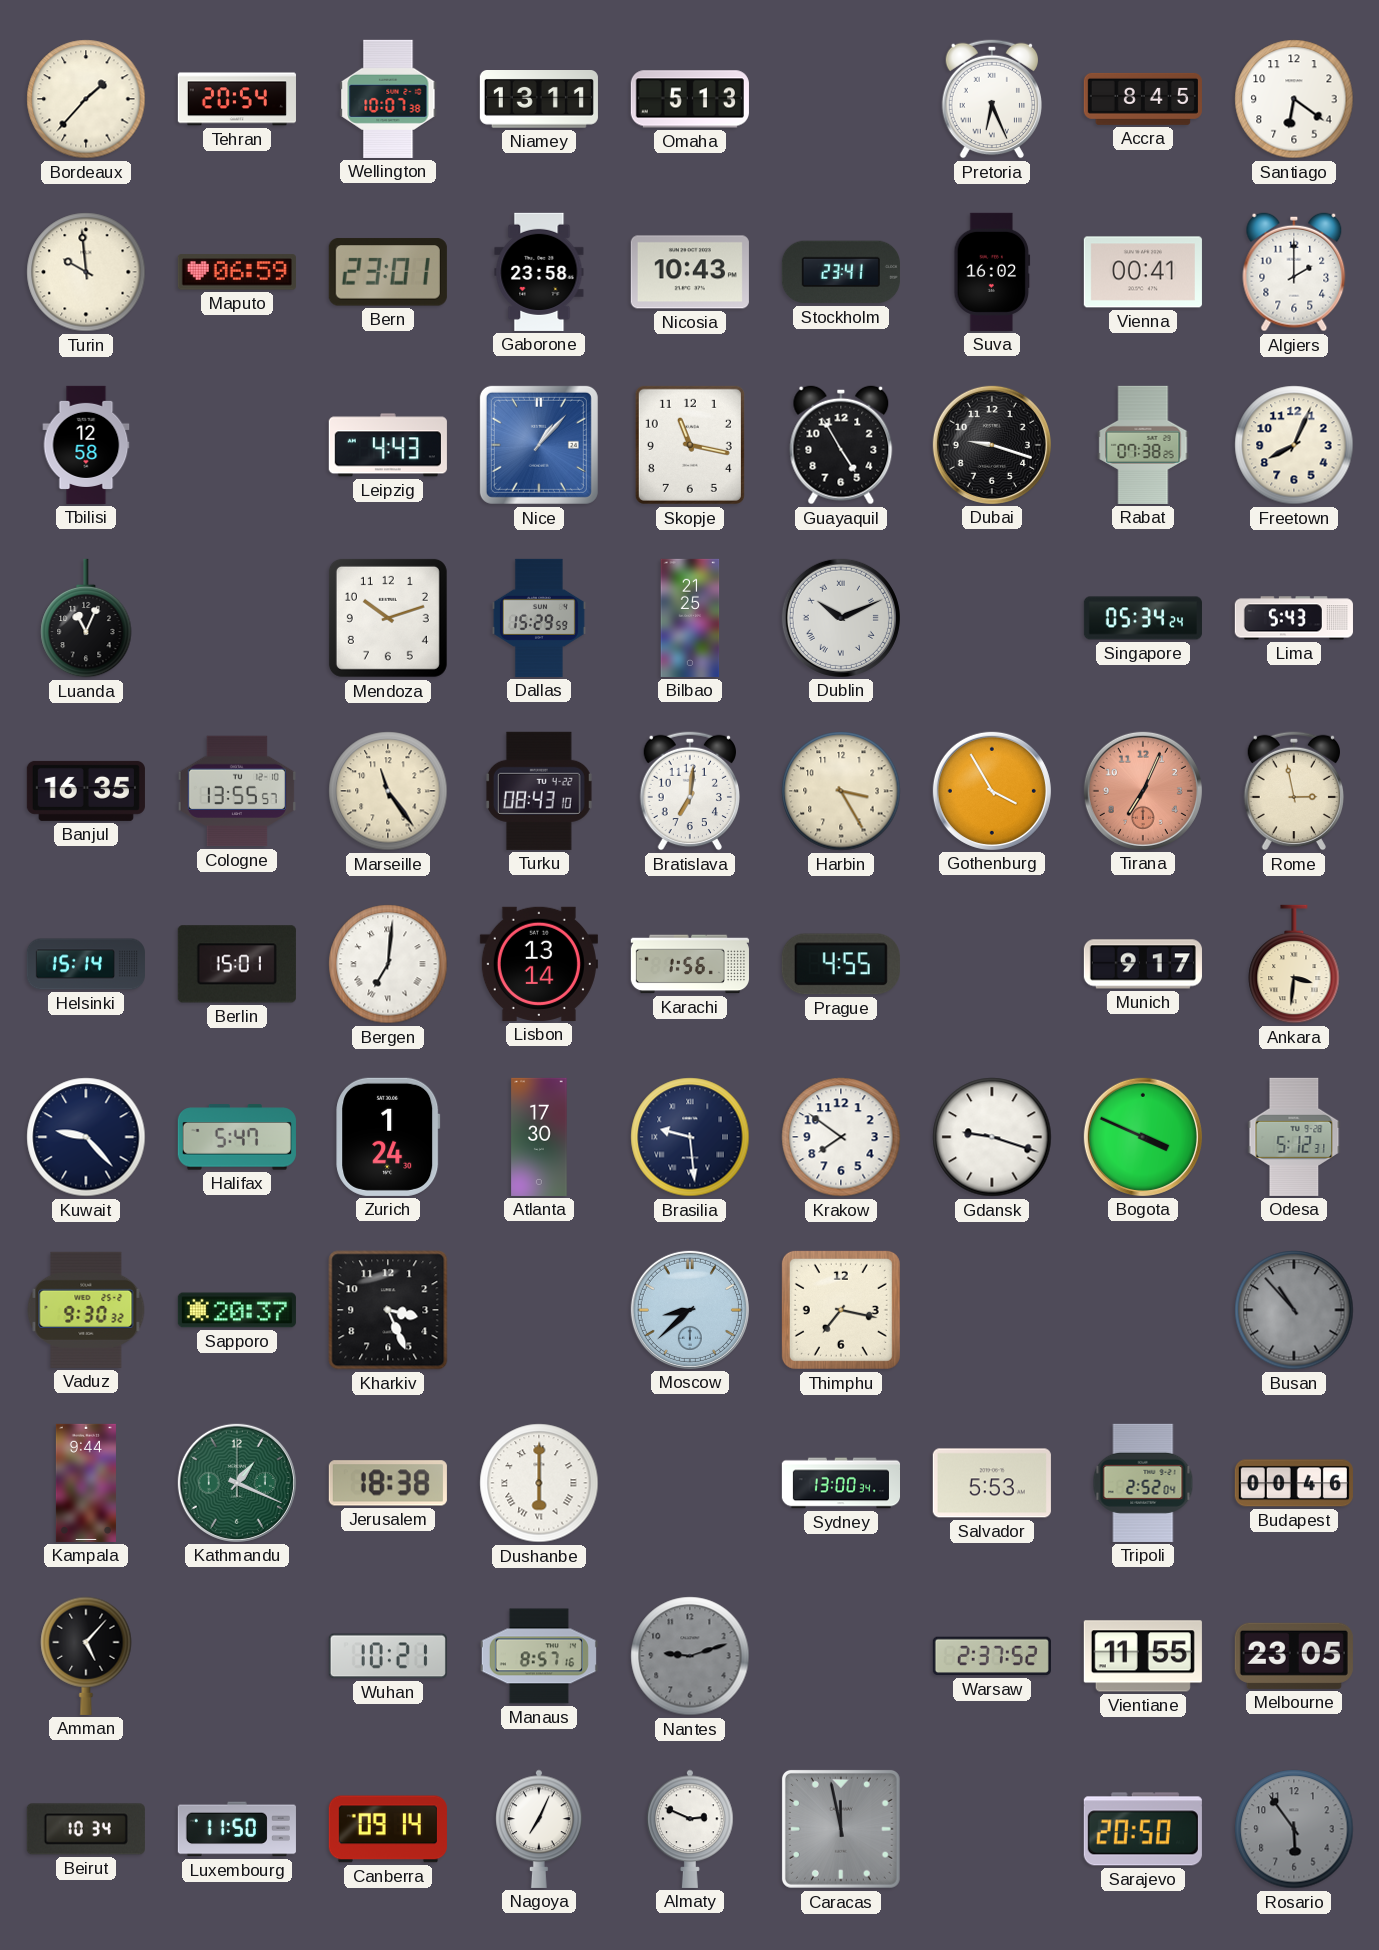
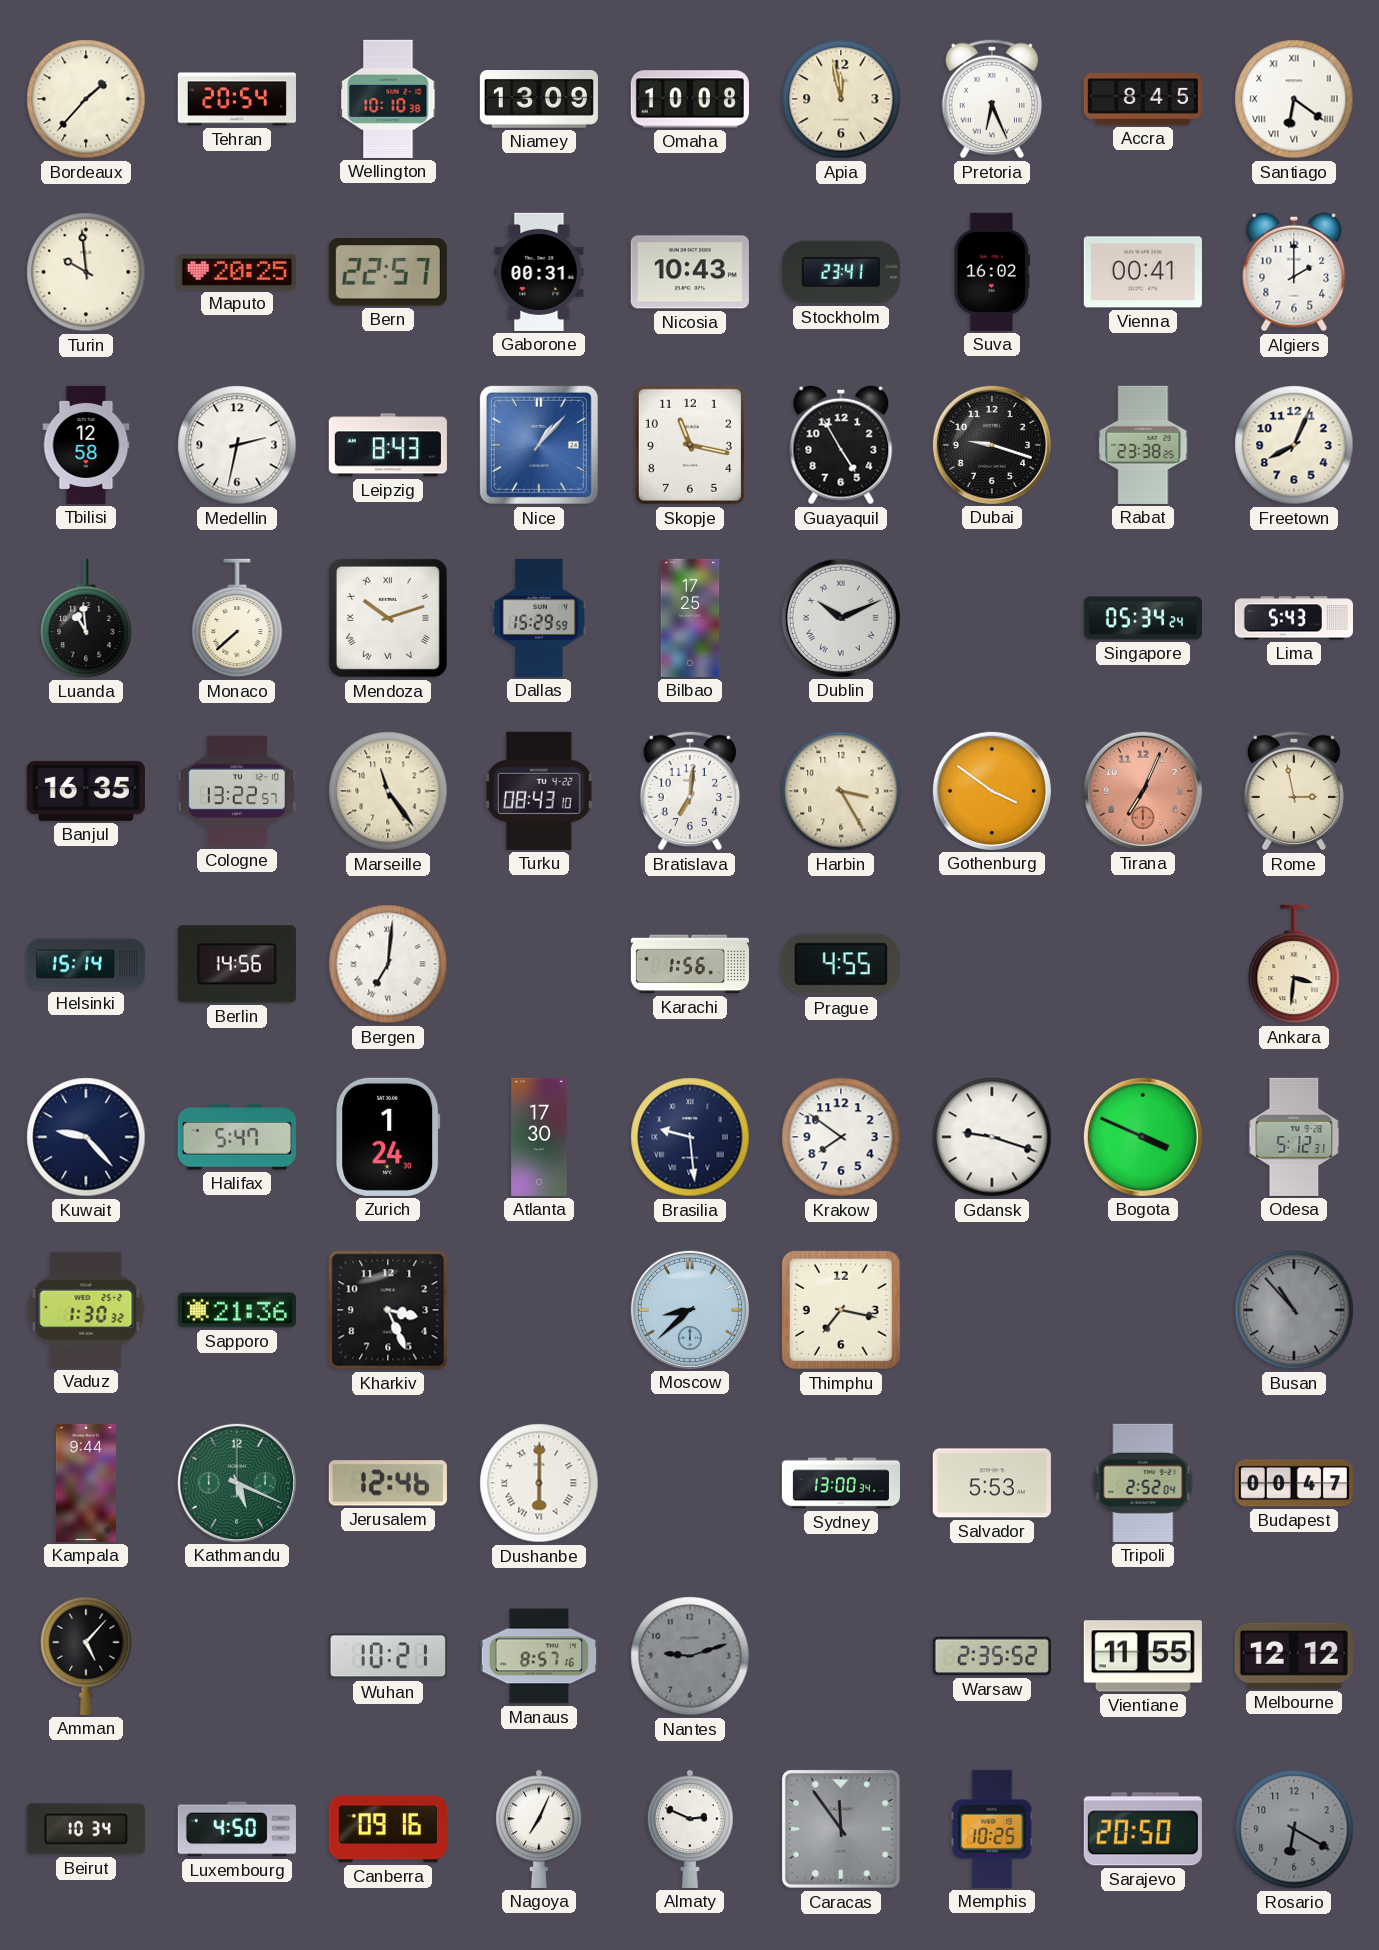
Wellington: 10:07 -> 10:10
Niamey: 13:11 -> 13:09
Omaha: 5:13 -> 10:08
Apia: none -> 11:58
Santiago numerals: Arabic -> Roman
Maputo: 06:59 -> 20:25
Bern: 23:01 -> 22:57
Gaborone: 23:58 -> 00:31
Medellin: none -> 2:32
Leipzig: 4:43 -> 8:43
Rabat: 07:38 -> 23:38
Luanda: 11:04 -> 10:59
Monaco: none -> 7:38
Mendoza numerals: Arabic -> Roman
Bilbao: 21:25 -> 17:25
Cologne: 13:55 -> 13:22
Gothenburg: 3:55 -> 3:51
Berlin: 15:01 -> 14:56
Lisbon: 13:14 -> none
Munich: 9:17 -> none
Vaduz: 9:30 -> 1:30
Sapporo: 20:37 -> 21:36
Kathmandu: 1:19 -> 5:19
Jerusalem: 18:38 -> 12:46
Budapest: 00:46 -> 00:47
Warsaw: 2:37 -> 2:35
Melbourne: 23:05 -> 12:12
Luxembourg: 11:50 -> 4:50
Canberra: 09:14 -> 09:16
Caracas: 11:58 -> 11:54
Memphis: none -> 10:25
Rosario: 5:54 -> 6:20
